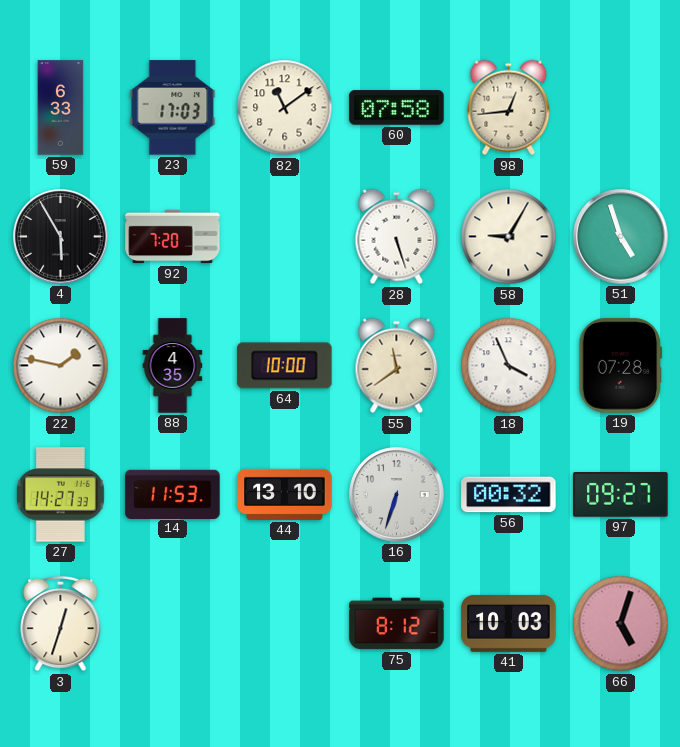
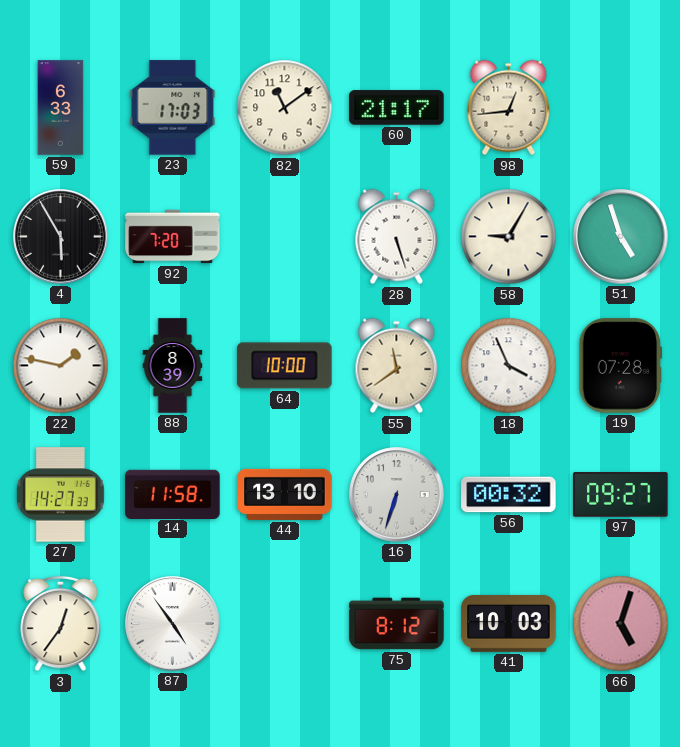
60: 07:58 -> 21:17
88: 4:35 -> 8:39
14: 11:53 -> 11:58
3: 12:33 -> 12:36
87: none -> 4:54
